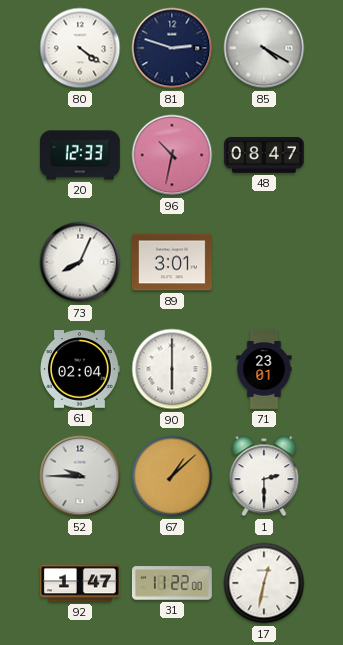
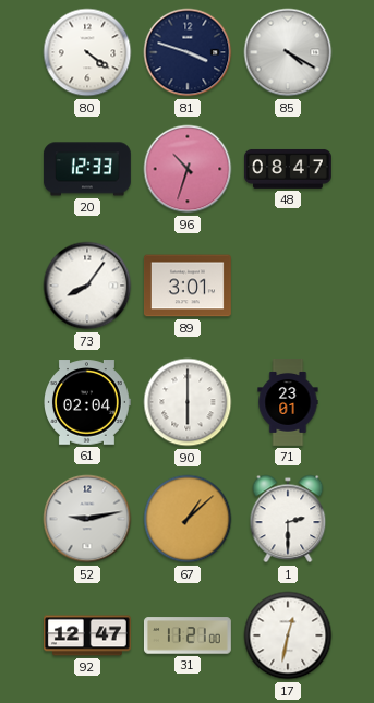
81: 2:48 -> 3:48
96: 10:32 -> 10:33
73: 8:04 -> 8:06
52: 9:45 -> 9:13
92: 1:47 -> 12:47
31: 11:22 -> 11:21
